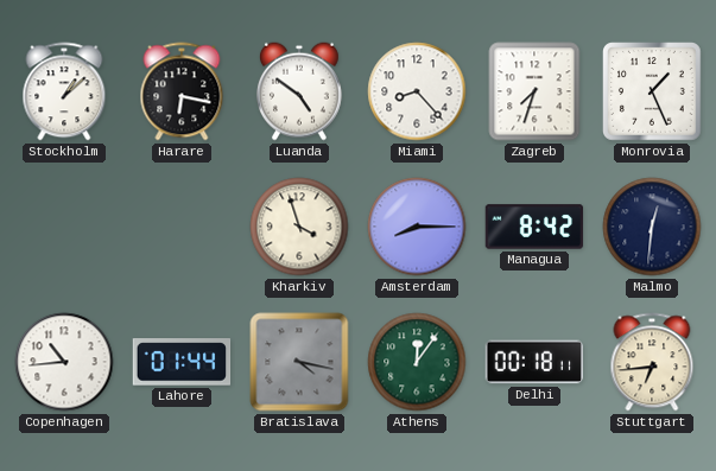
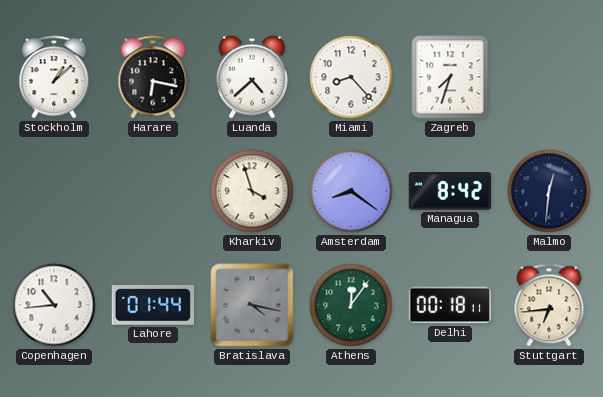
Luanda: 4:51 -> 4:38
Monrovia: 1:26 -> none
Amsterdam: 8:15 -> 8:21
